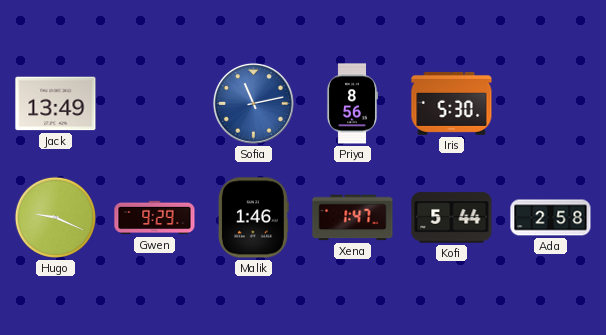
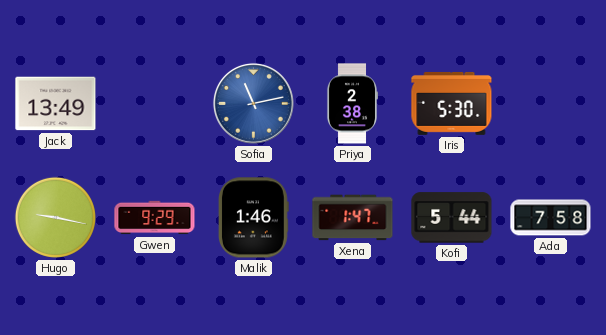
Priya: 8:56 -> 2:38
Hugo: 9:19 -> 9:17
Ada: 2:58 -> 7:58
